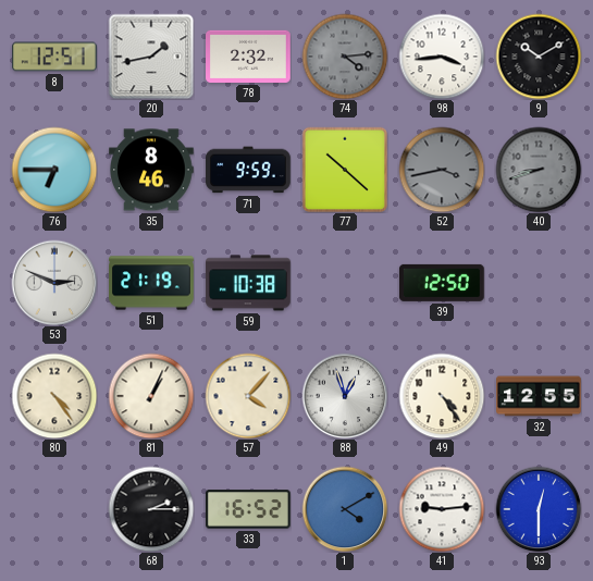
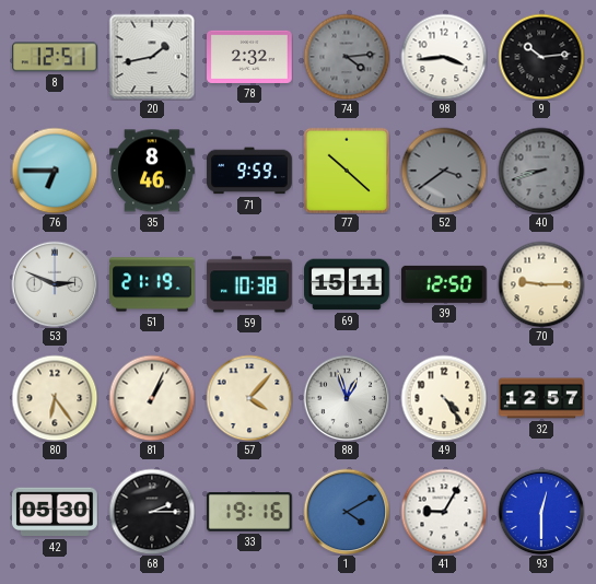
9: 10:10 -> 10:14
52: 3:43 -> 3:39
69: none -> 15:11
70: none -> 9:15
80: 4:24 -> 6:24
32: 12:55 -> 12:57
42: none -> 05:30
33: 16:52 -> 19:16
41: 9:14 -> 9:05
